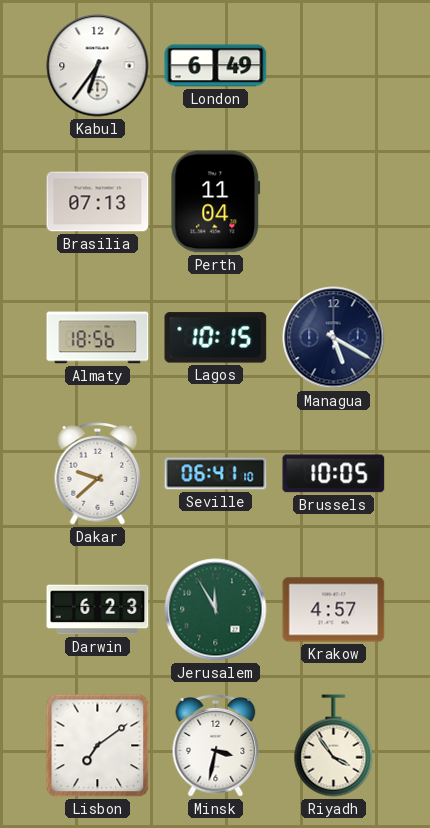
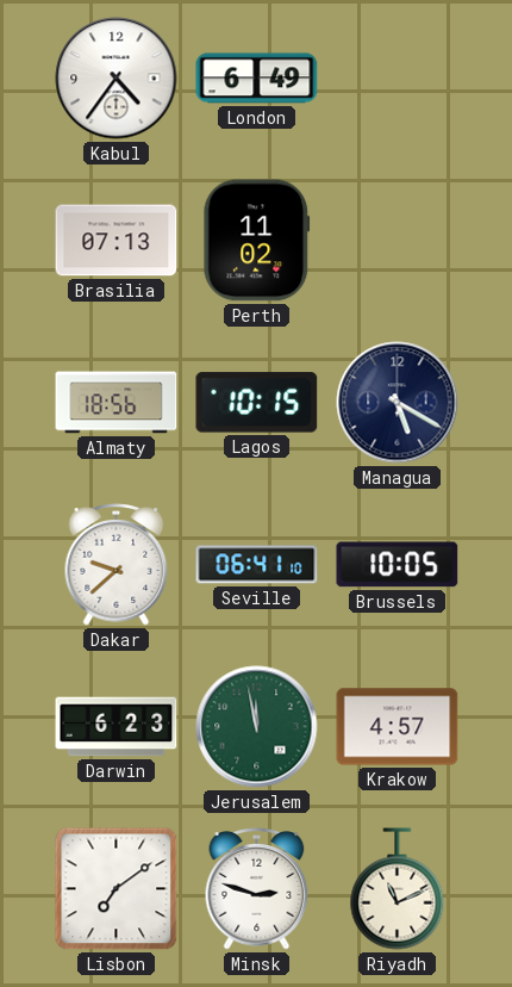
Kabul: 6:36 -> 4:36
Perth: 11:04 -> 11:02
Jerusalem: 11:55 -> 11:58
Minsk: 3:32 -> 2:48
Riyadh: 3:54 -> 11:11
